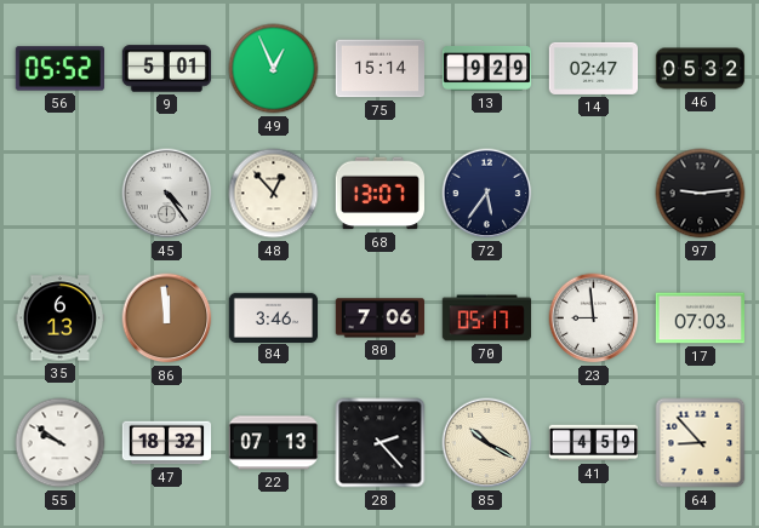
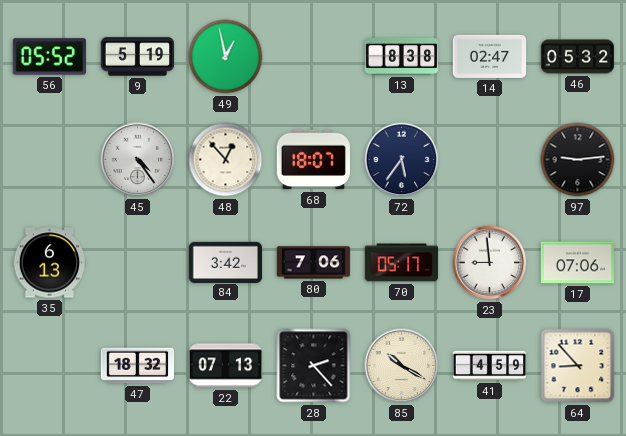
9: 5:01 -> 5:19
49: 12:56 -> 12:58
75: 15:14 -> none
13: 9:29 -> 8:38
68: 13:07 -> 18:07
86: 11:59 -> none
84: 3:46 -> 3:42
17: 07:03 -> 07:06
55: 9:51 -> none
